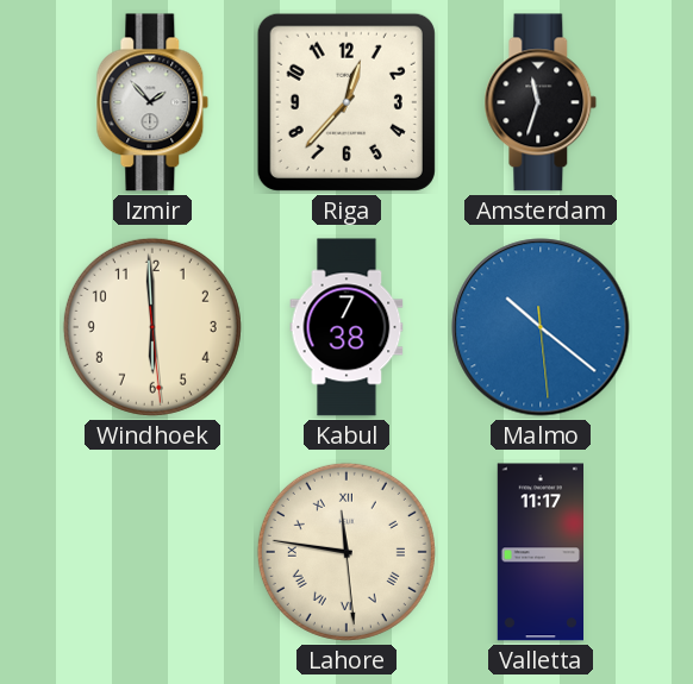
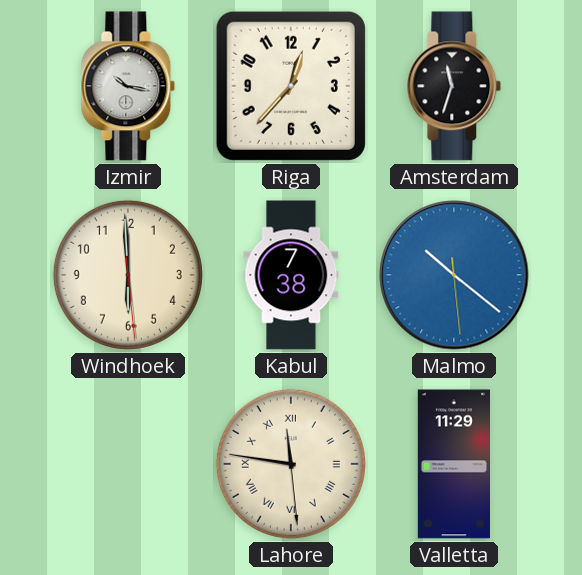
Izmir: 1:53 -> 10:17
Valletta: 11:17 -> 11:29
